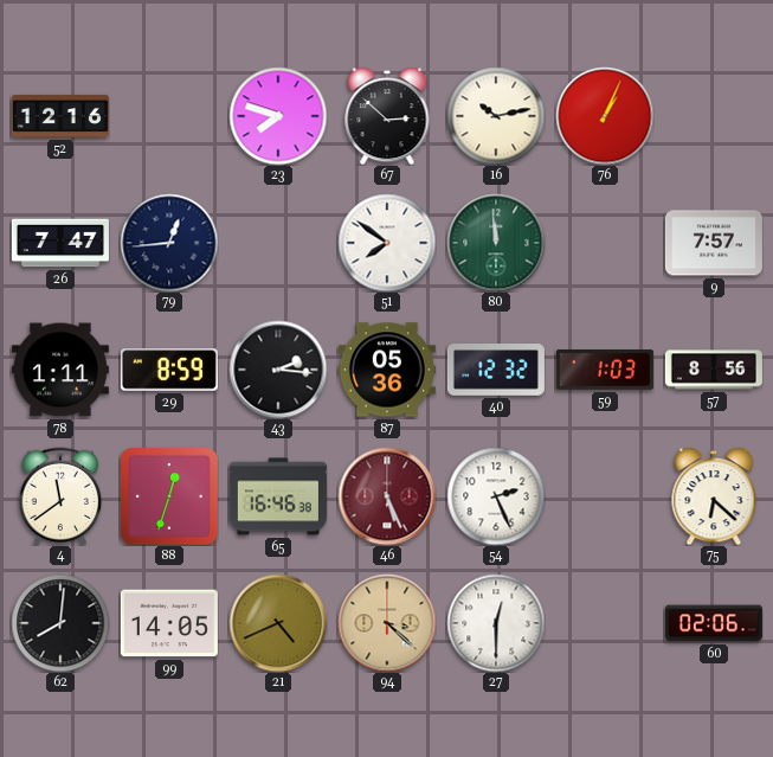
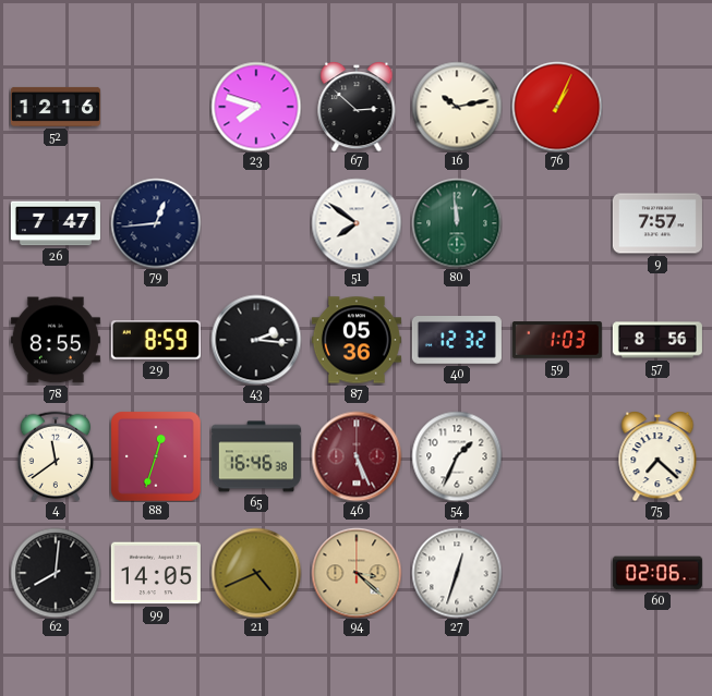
78: 1:11 -> 8:55
54: 2:26 -> 1:34
75: 6:22 -> 7:22
27: 12:30 -> 12:33
